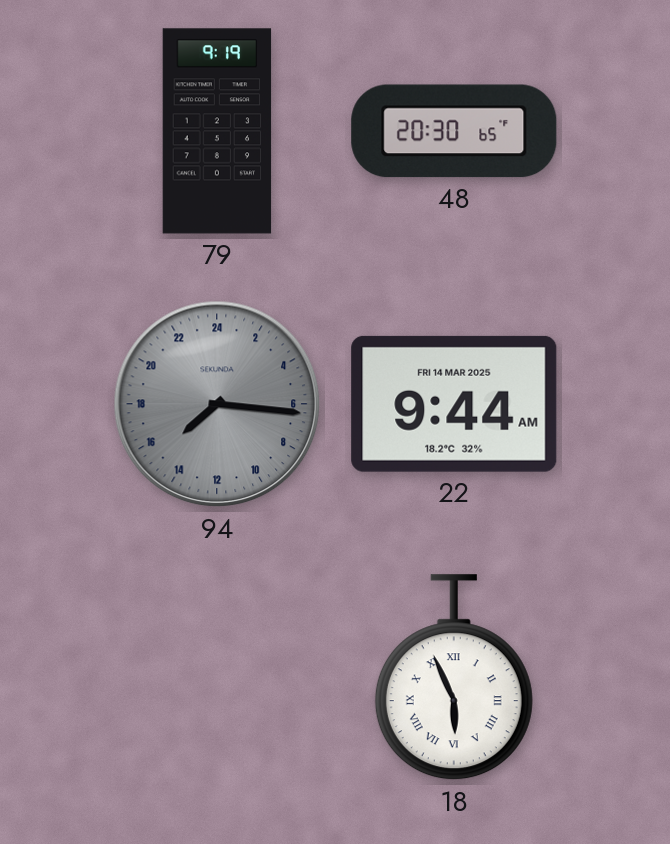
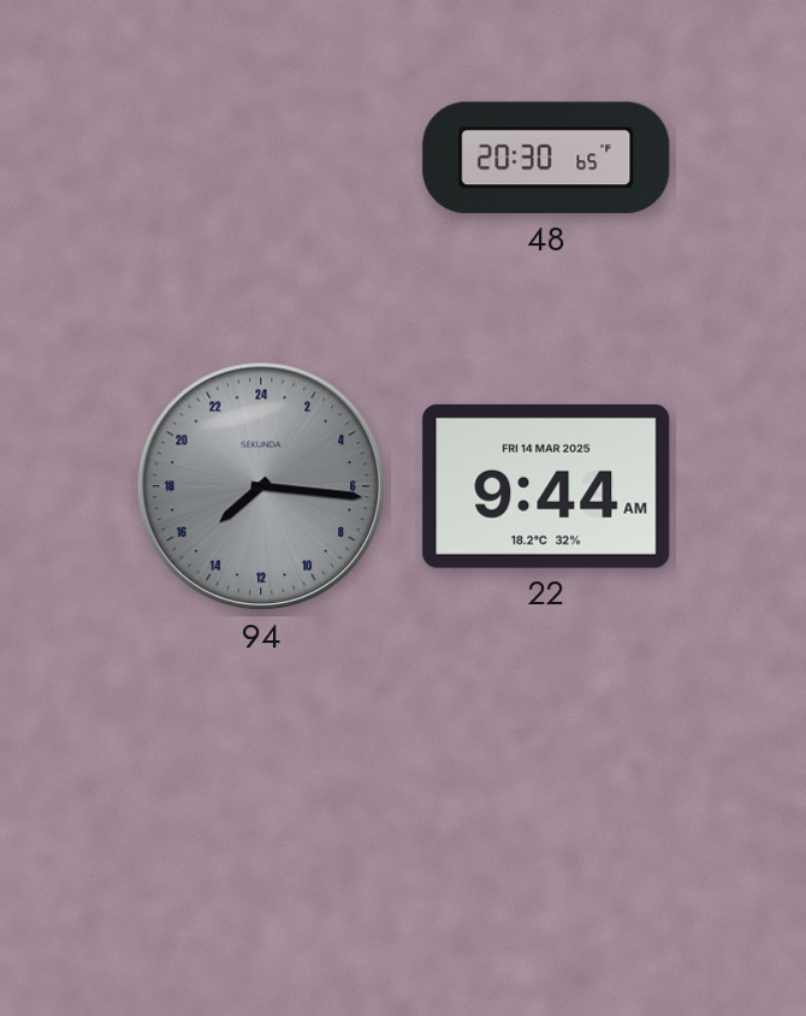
79: 9:19 -> none
18: 5:56 -> none
